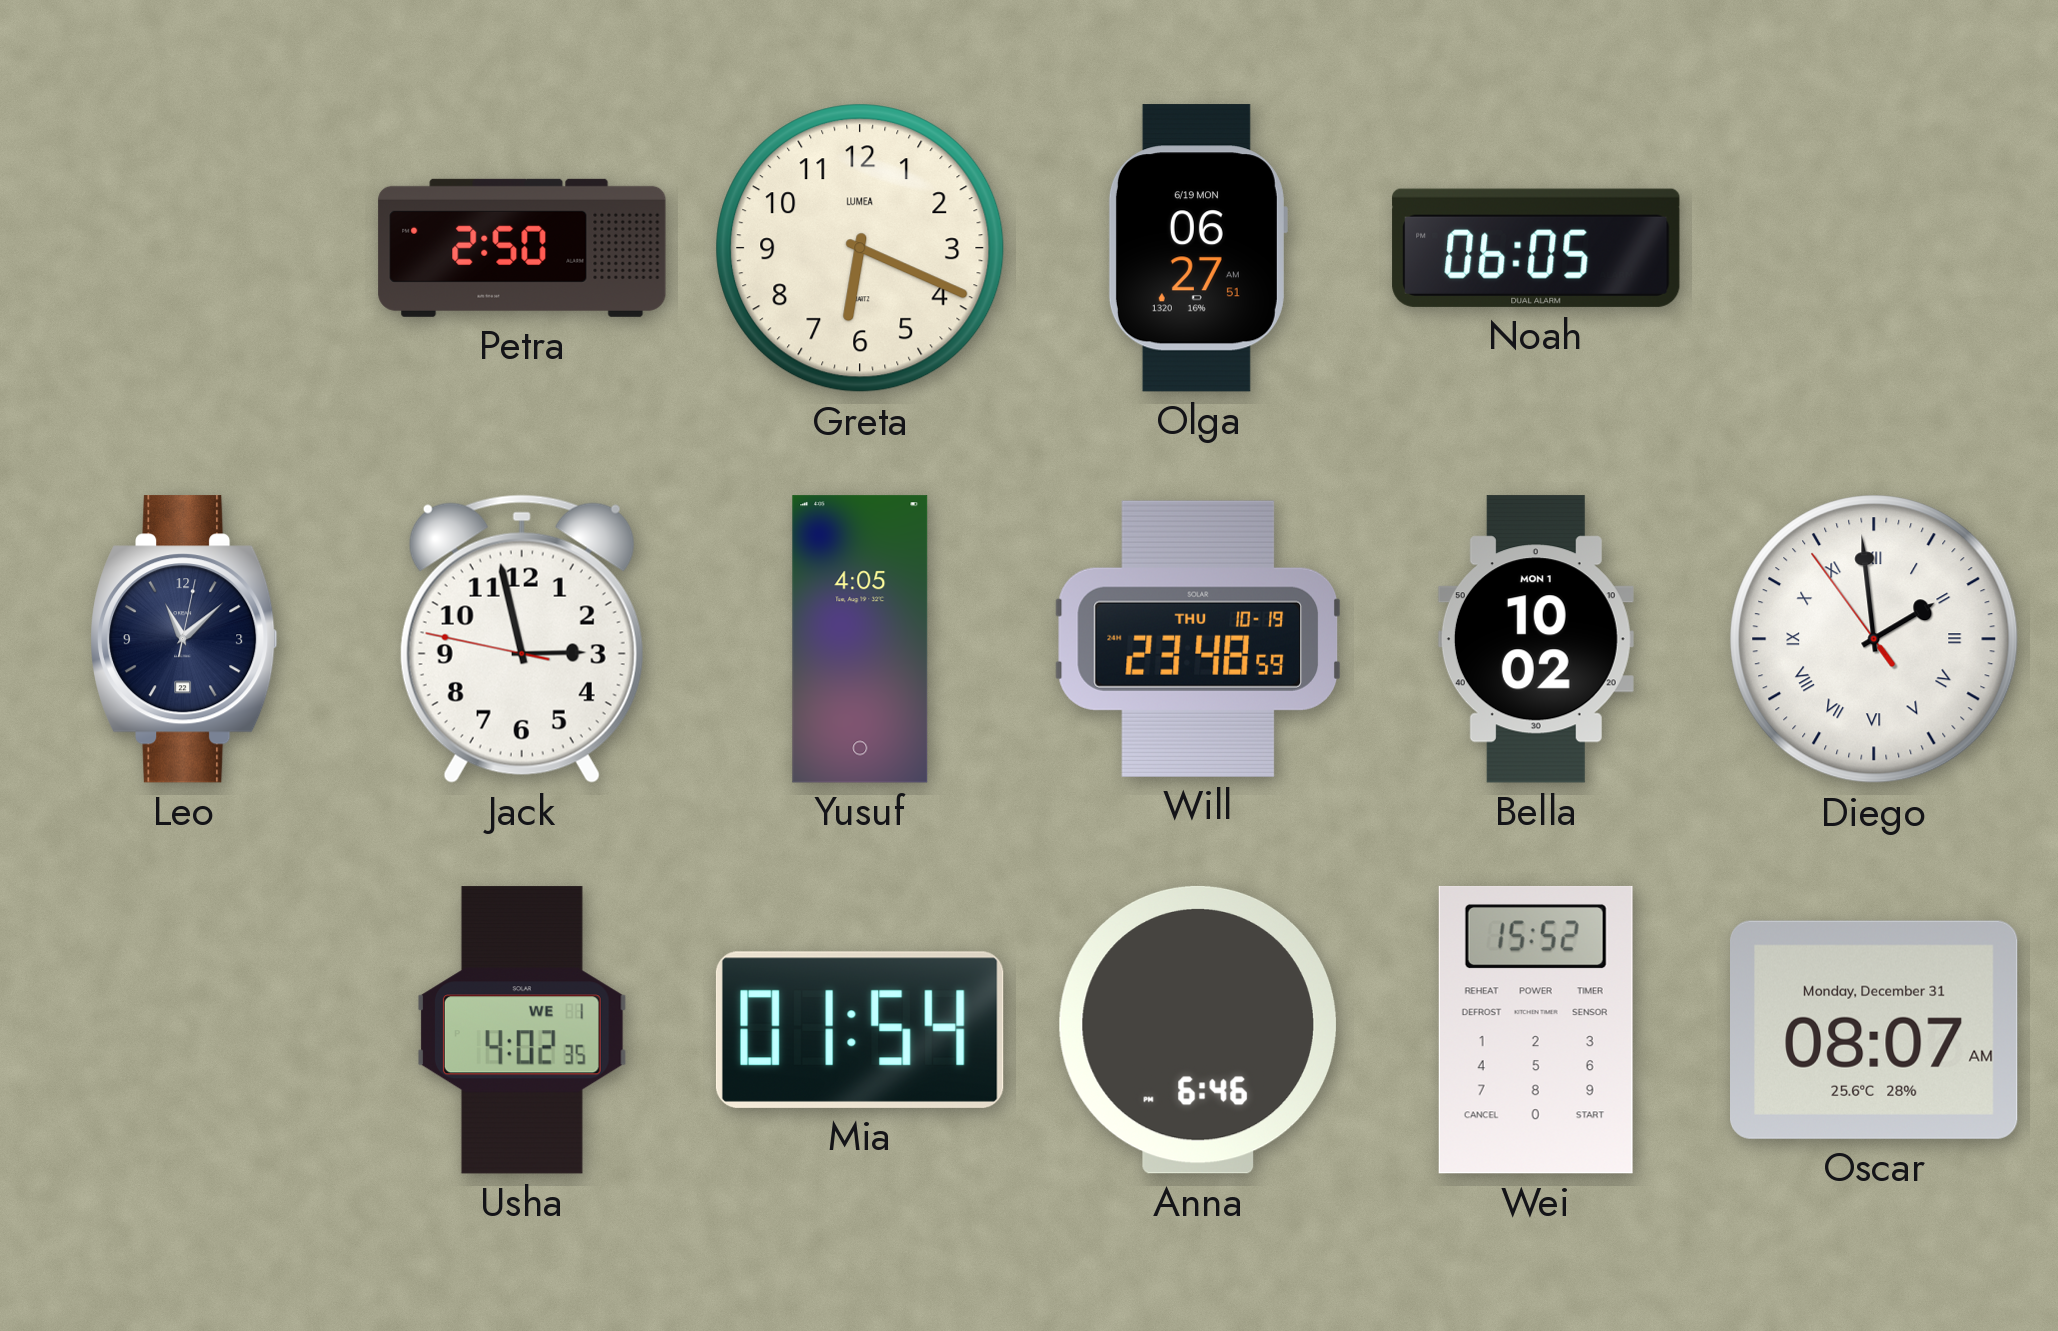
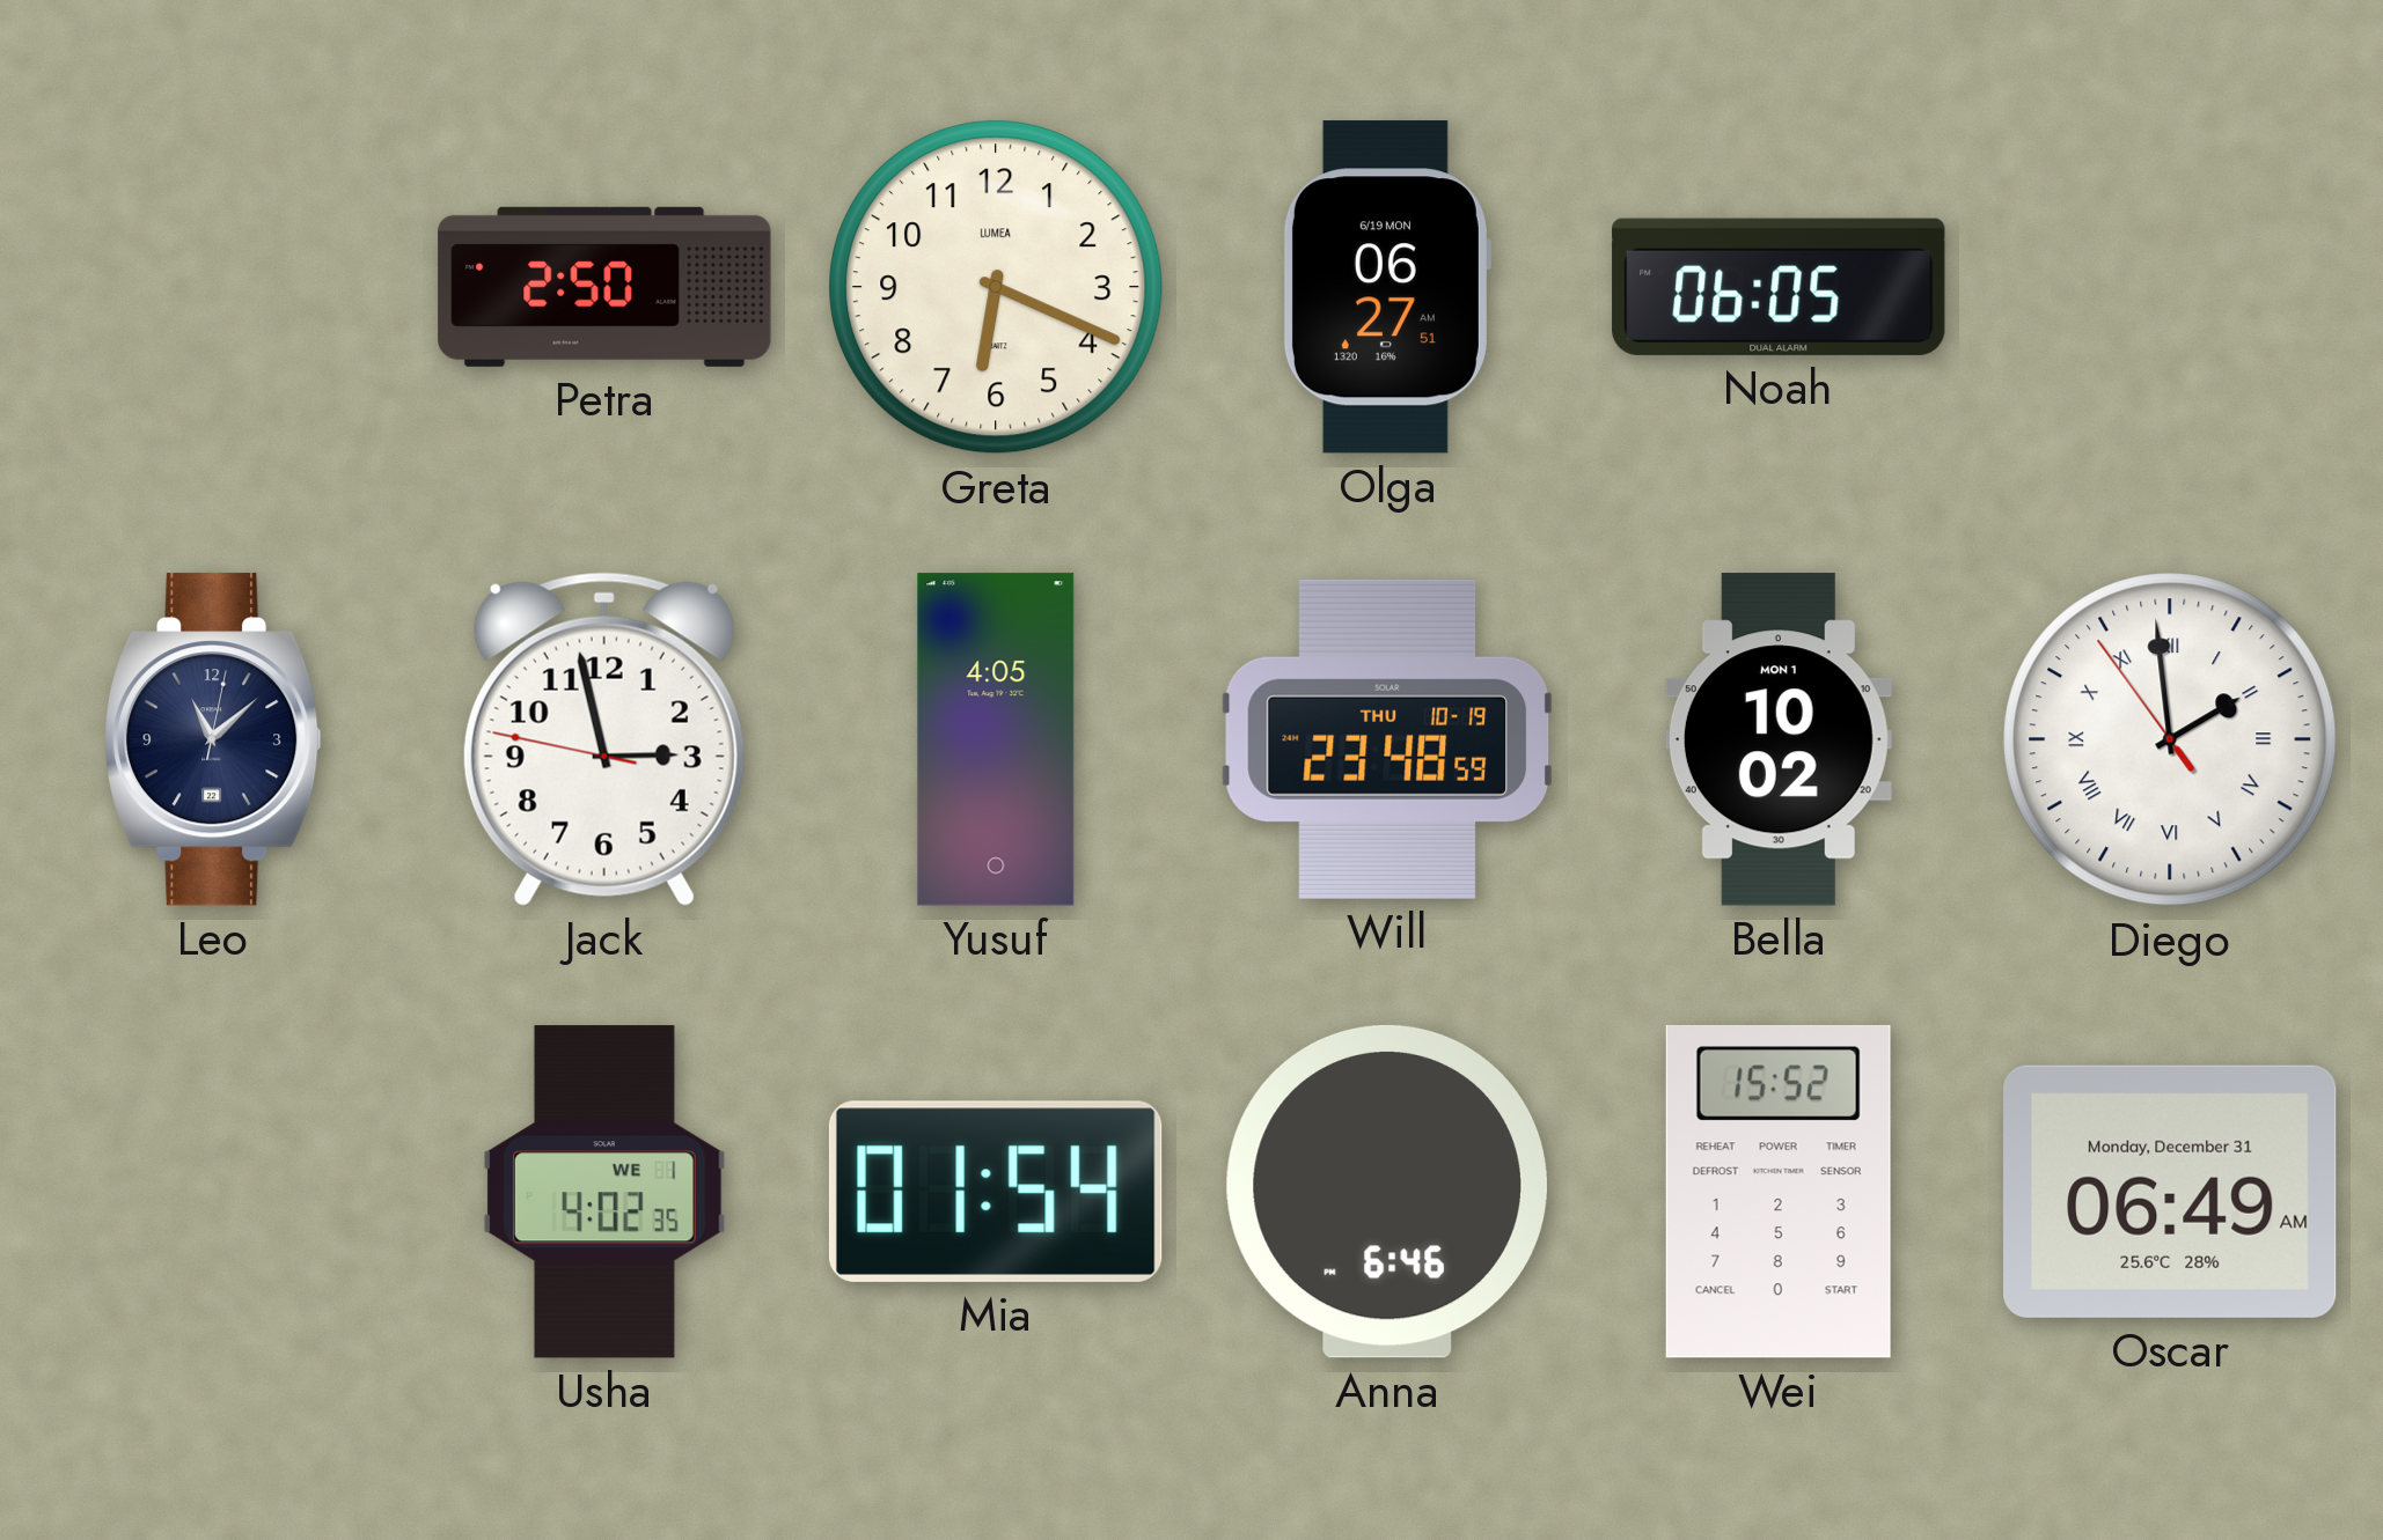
Oscar: 08:07 -> 06:49
